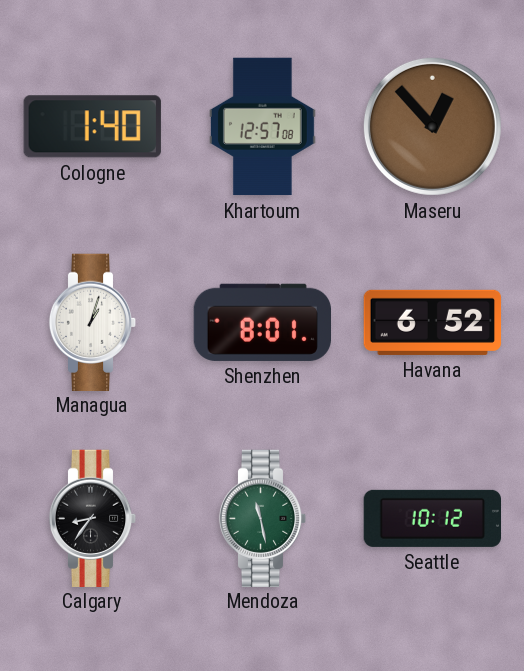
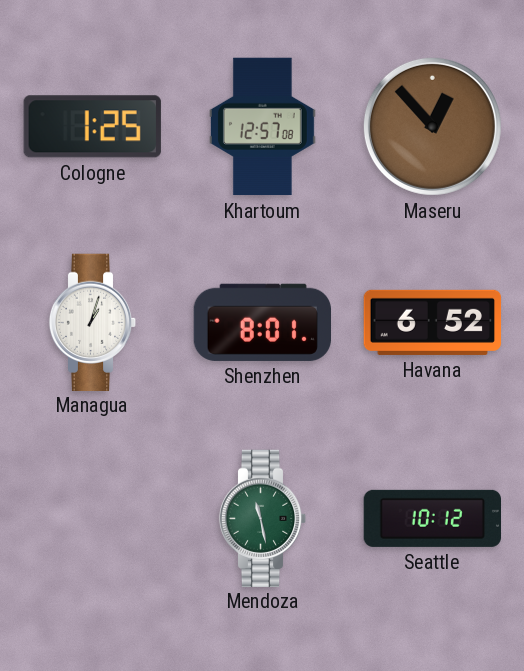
Cologne: 1:40 -> 1:25
Calgary: 8:36 -> none
